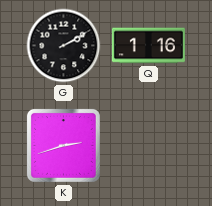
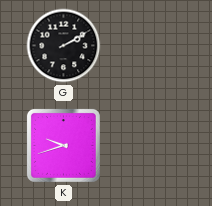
Q: 1:16 -> none
K: 2:42 -> 9:42
